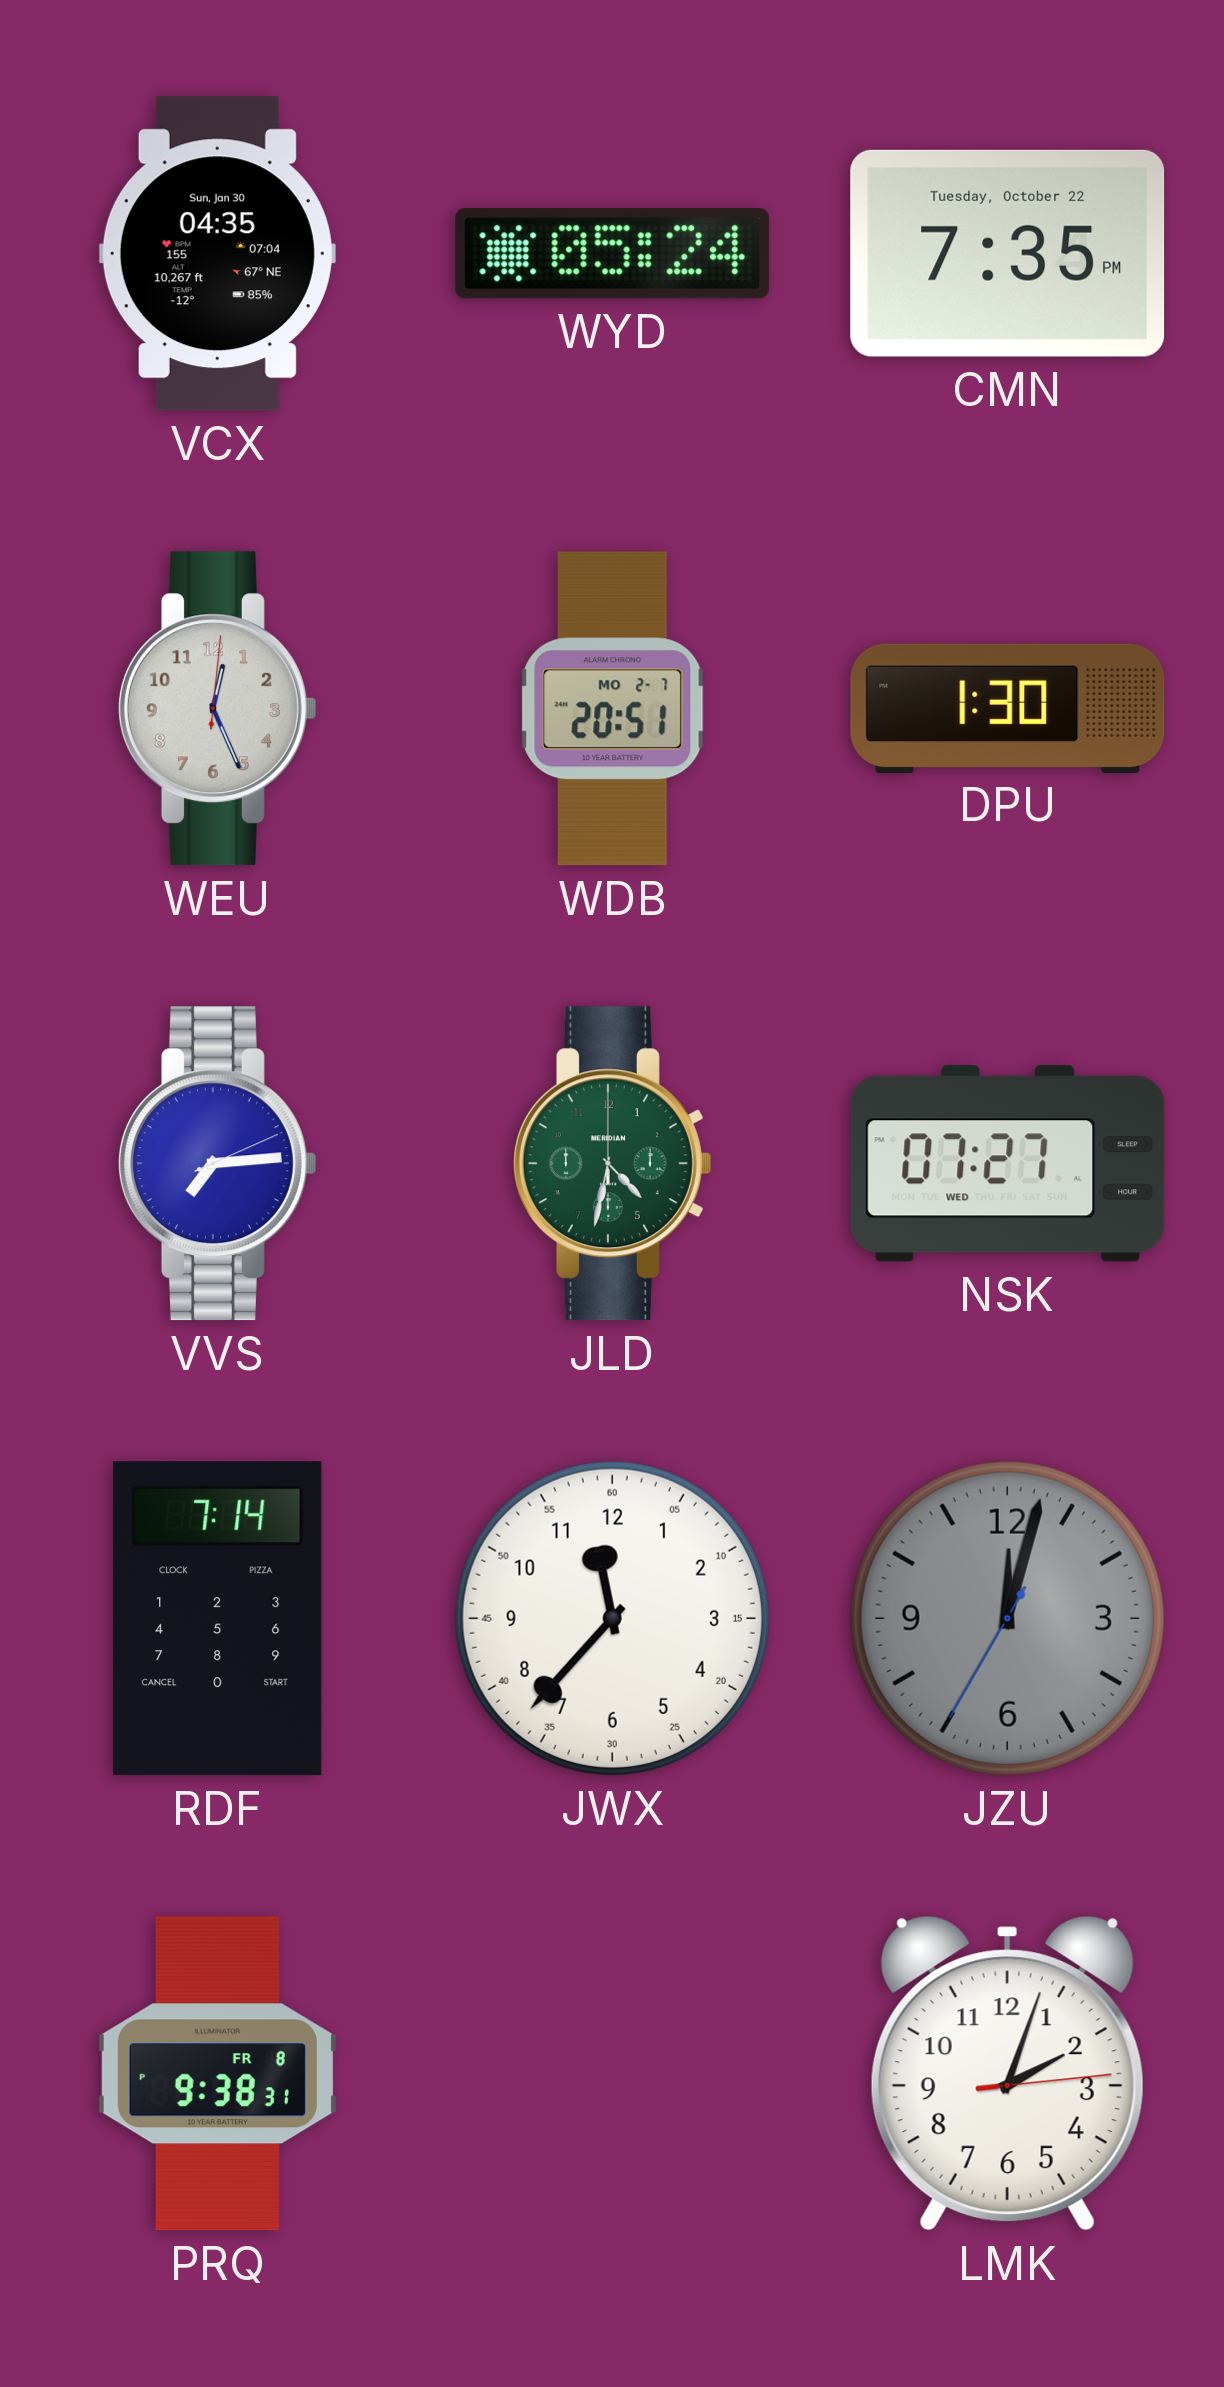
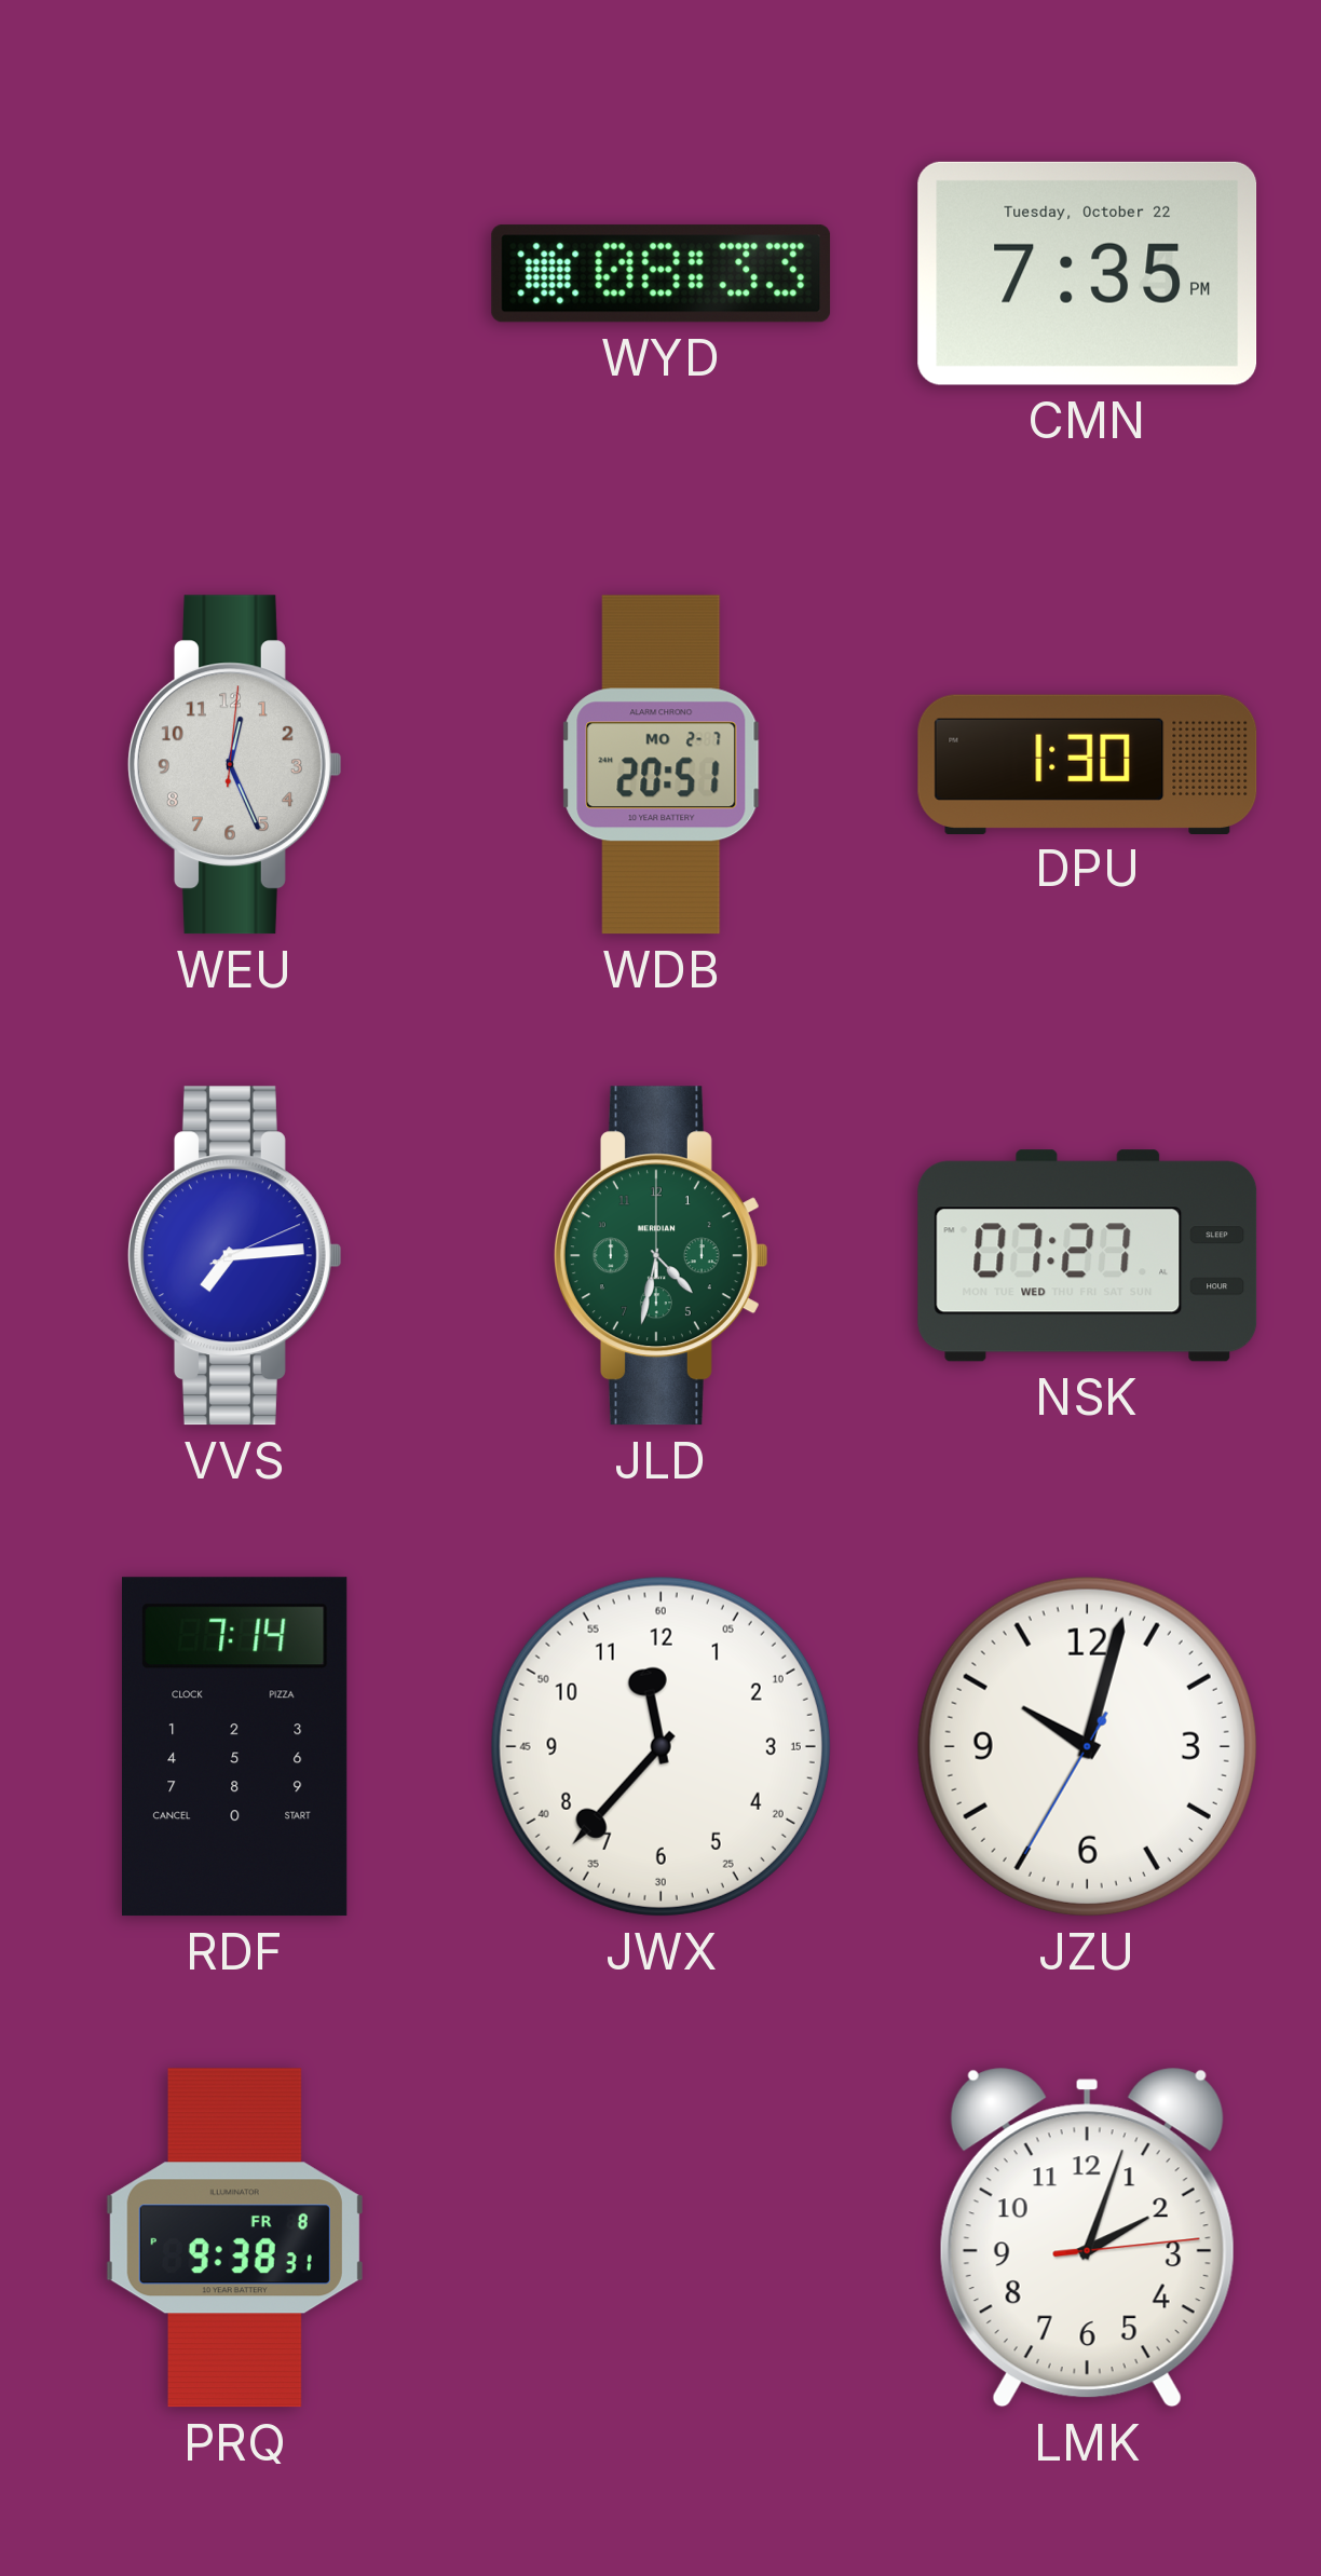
VCX: 04:35 -> none
WYD: 05:24 -> 08:33
JZU: 12:02 -> 10:02
JZU dial: grey -> white
